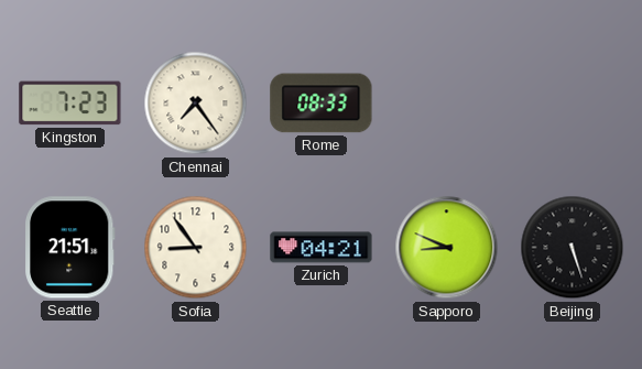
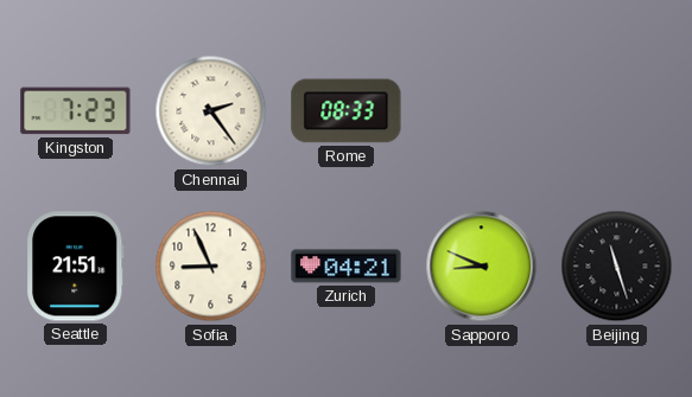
Chennai: 7:24 -> 2:24
Sofia: 8:54 -> 8:56
Beijing: 5:27 -> 11:27
